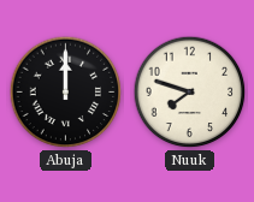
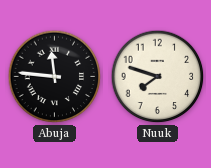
Abuja: 12:00 -> 11:46
